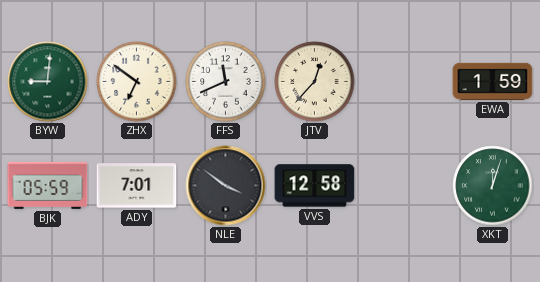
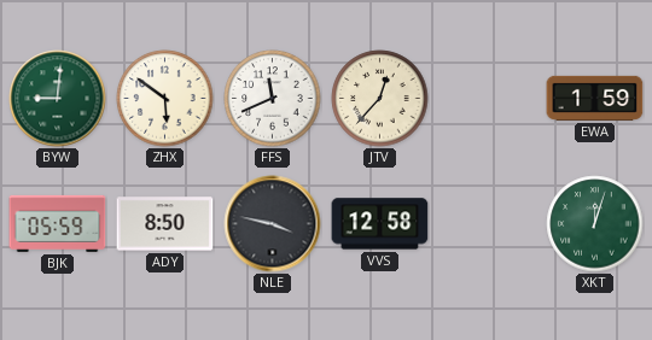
ZHX: 6:51 -> 5:51
ADY: 7:01 -> 8:50
NLE: 3:51 -> 3:47
